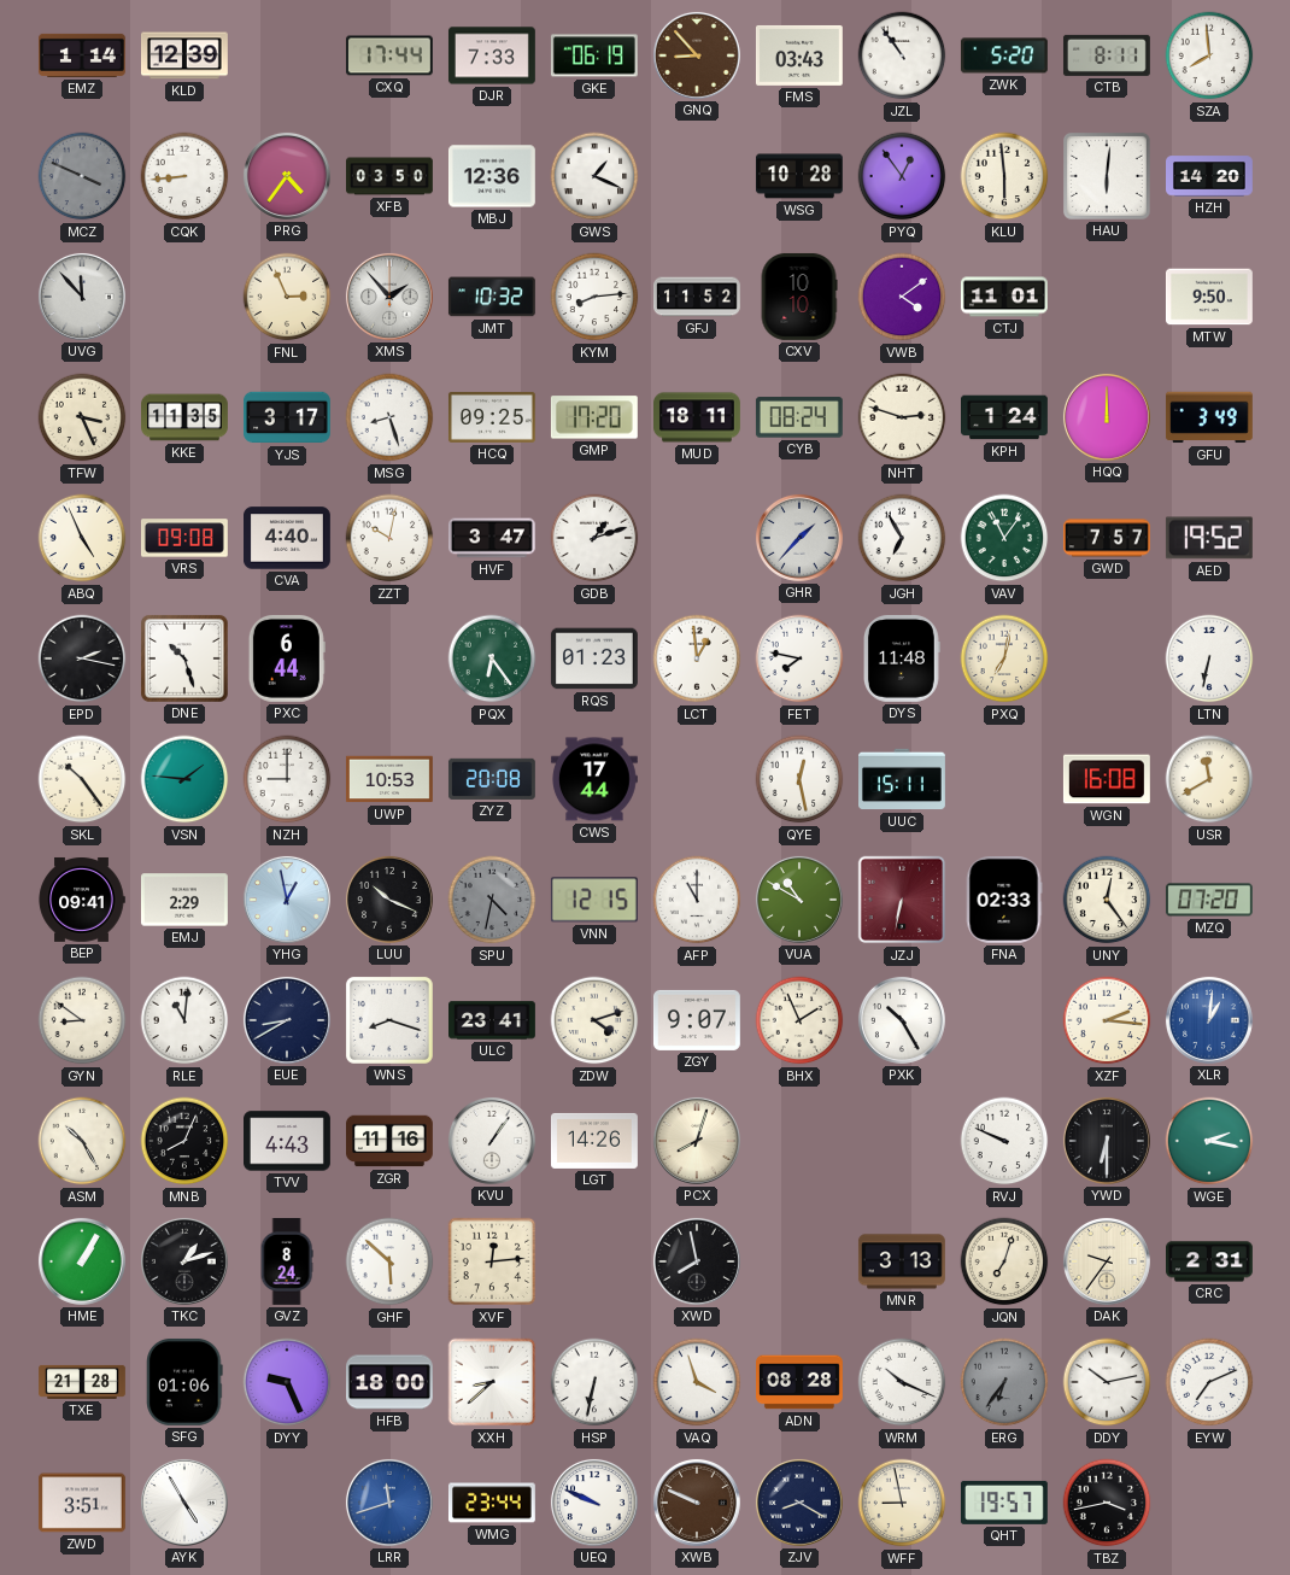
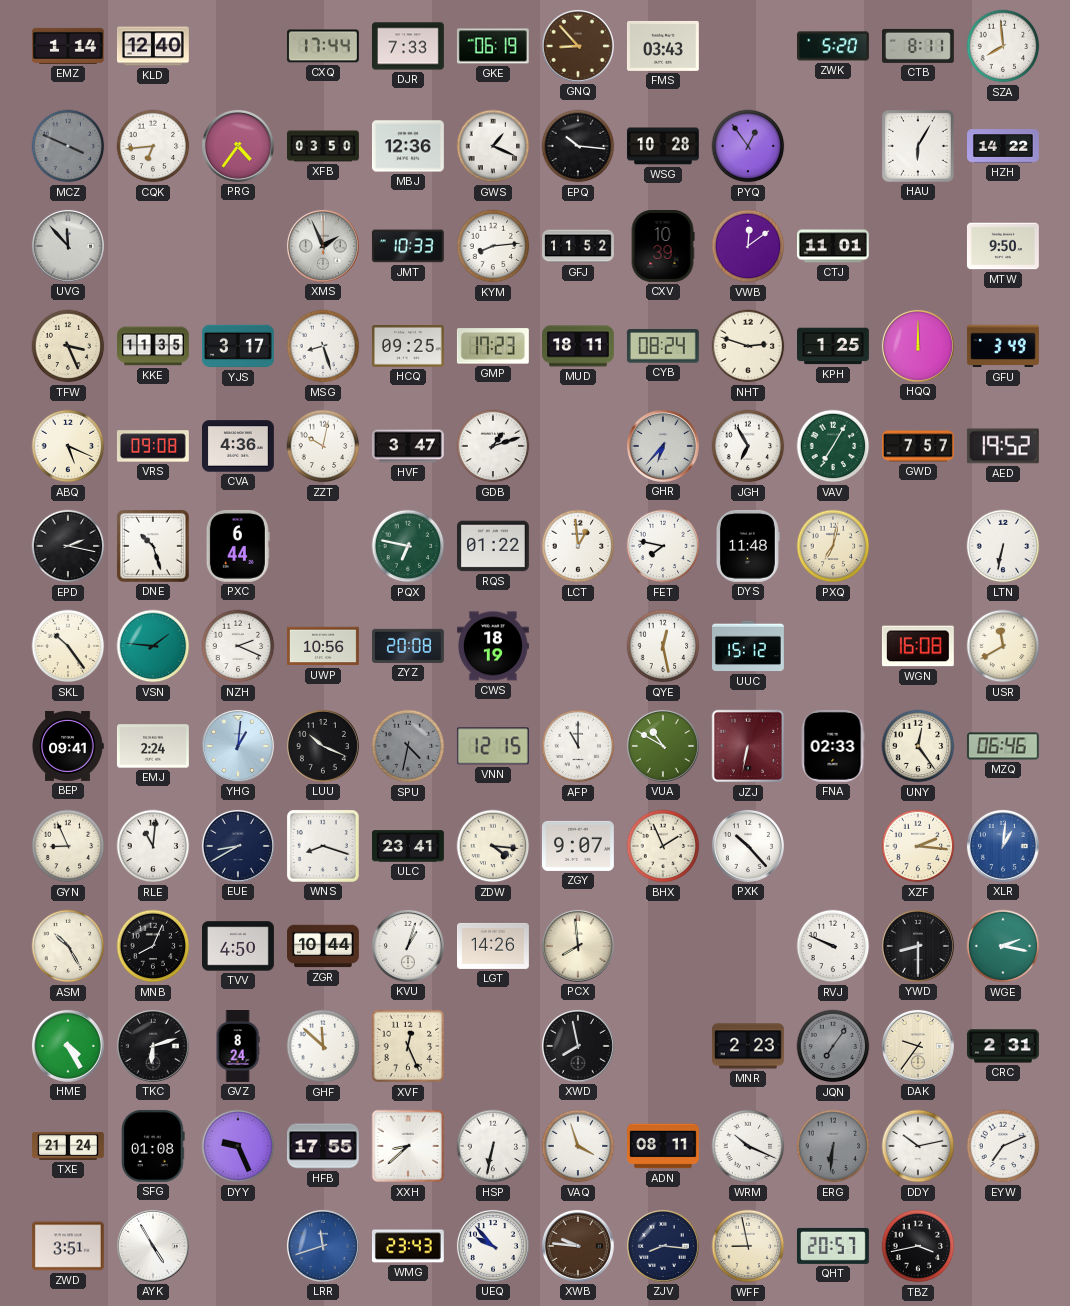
KLD: 12:39 -> 12:40
JZL: 10:54 -> none
CQK: 8:44 -> 6:44
EPQ: none -> 10:16
KLU: 5:59 -> none
HAU: 6:01 -> 6:05
HZH: 14:20 -> 14:22
FNL: 2:56 -> none
XMS: 1:53 -> 1:56
JMT: 10:32 -> 10:33
CXV: 10:10 -> 10:39
VWB: 4:09 -> 12:09
GMP: 17:20 -> 17:23
KPH: 1:24 -> 1:25
ABQ: 4:56 -> 5:19
CVA: 4:40 -> 4:36
GHR: 1:37 -> 6:37
VAV: 11:06 -> 7:05
PQX: 6:24 -> 6:47
RQS: 01:23 -> 01:22
NZH: 9:00 -> 2:19
UWP: 10:53 -> 10:56
CWS: 17:44 -> 18:19
UUC: 15:11 -> 15:12
EMJ: 2:29 -> 2:24
YHG: 12:58 -> 1:01
MZQ: 07:20 -> 06:46
GYN: 8:51 -> 8:56
ZDW: 4:12 -> 4:16
PXK: 10:25 -> 10:23
TVV: 4:43 -> 4:50
ZGR: 11:16 -> 10:44
KVU: 1:06 -> 1:03
PCX: 8:03 -> 7:59
YWD: 6:30 -> 8:30
HME: 1:05 -> 4:25
TKC: 1:12 -> 6:12
GHF: 5:52 -> 11:52
XVF: 12:14 -> 12:26
MNR: 3:13 -> 2:23
JQN: 7:03 -> 7:06
JQN dial: cream -> grey
TXE: 21:28 -> 21:24
SFG: 01:06 -> 01:08
HFB: 18:00 -> 17:55
ADN: 08:28 -> 08:11
ERG: 6:36 -> 6:31
WMG: 23:44 -> 23:43
UEQ: 9:49 -> 9:53
XWB: 9:49 -> 9:46
ZJV: 8:20 -> 8:16
QHT: 19:57 -> 20:57
